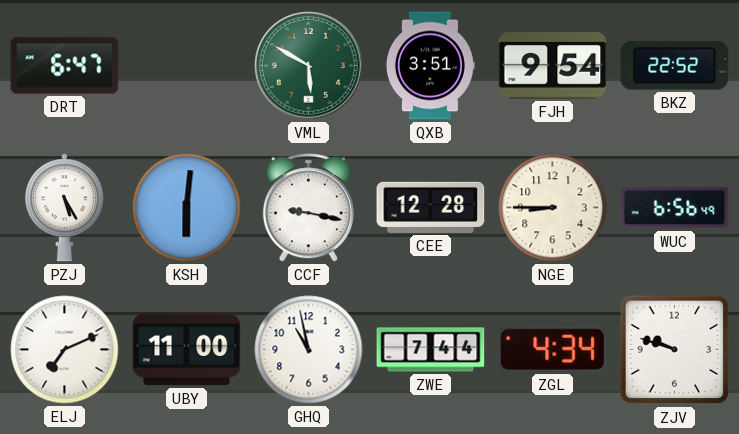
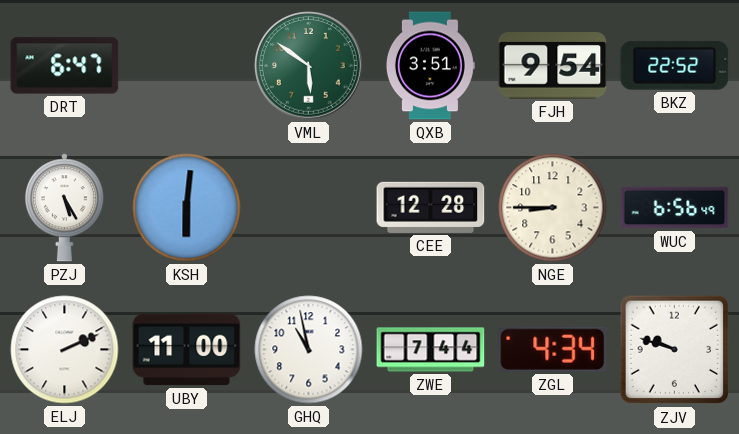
VML: 5:50 -> 5:51
CCF: 9:17 -> none
ELJ: 7:11 -> 2:11
